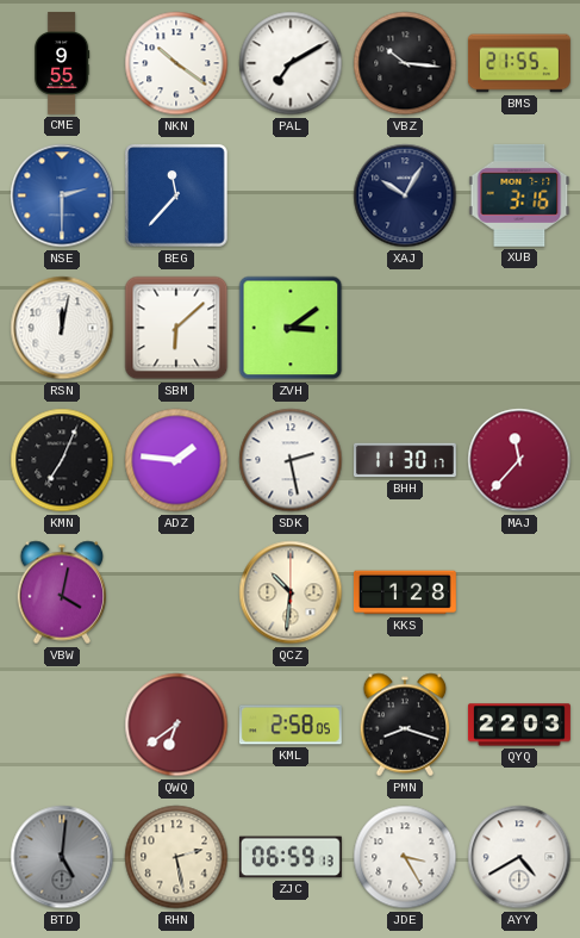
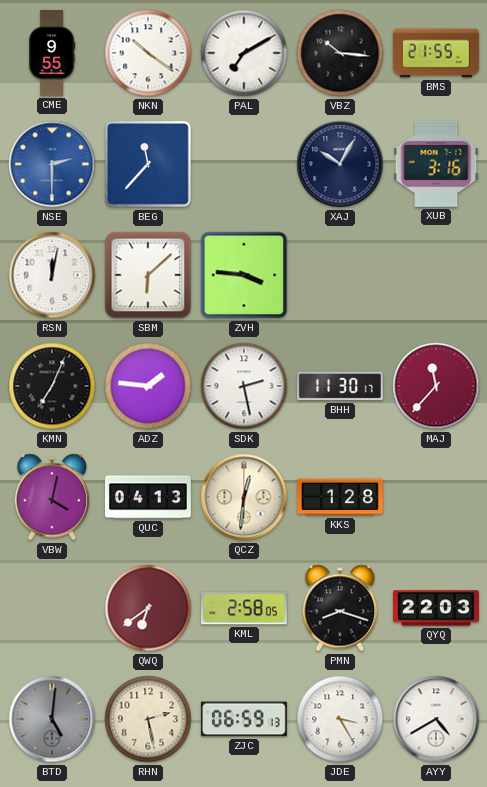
ZVH: 3:09 -> 3:46
QUC: none -> 04:13
QCZ: 10:31 -> 12:31
